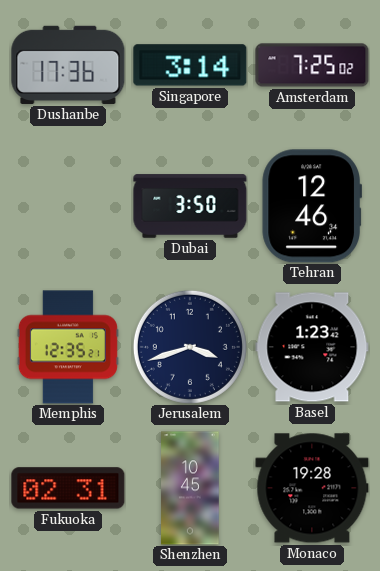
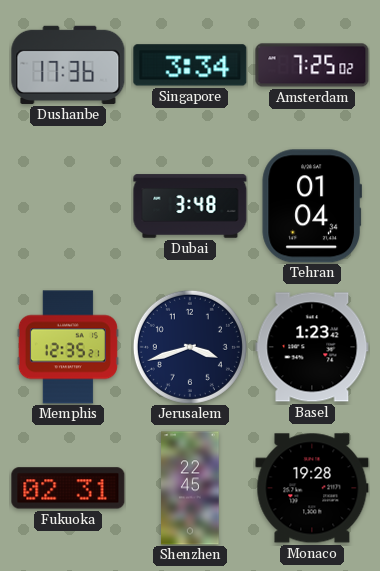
Singapore: 3:14 -> 3:34
Dubai: 3:50 -> 3:48
Tehran: 12:46 -> 01:04
Shenzhen: 10:45 -> 22:45
